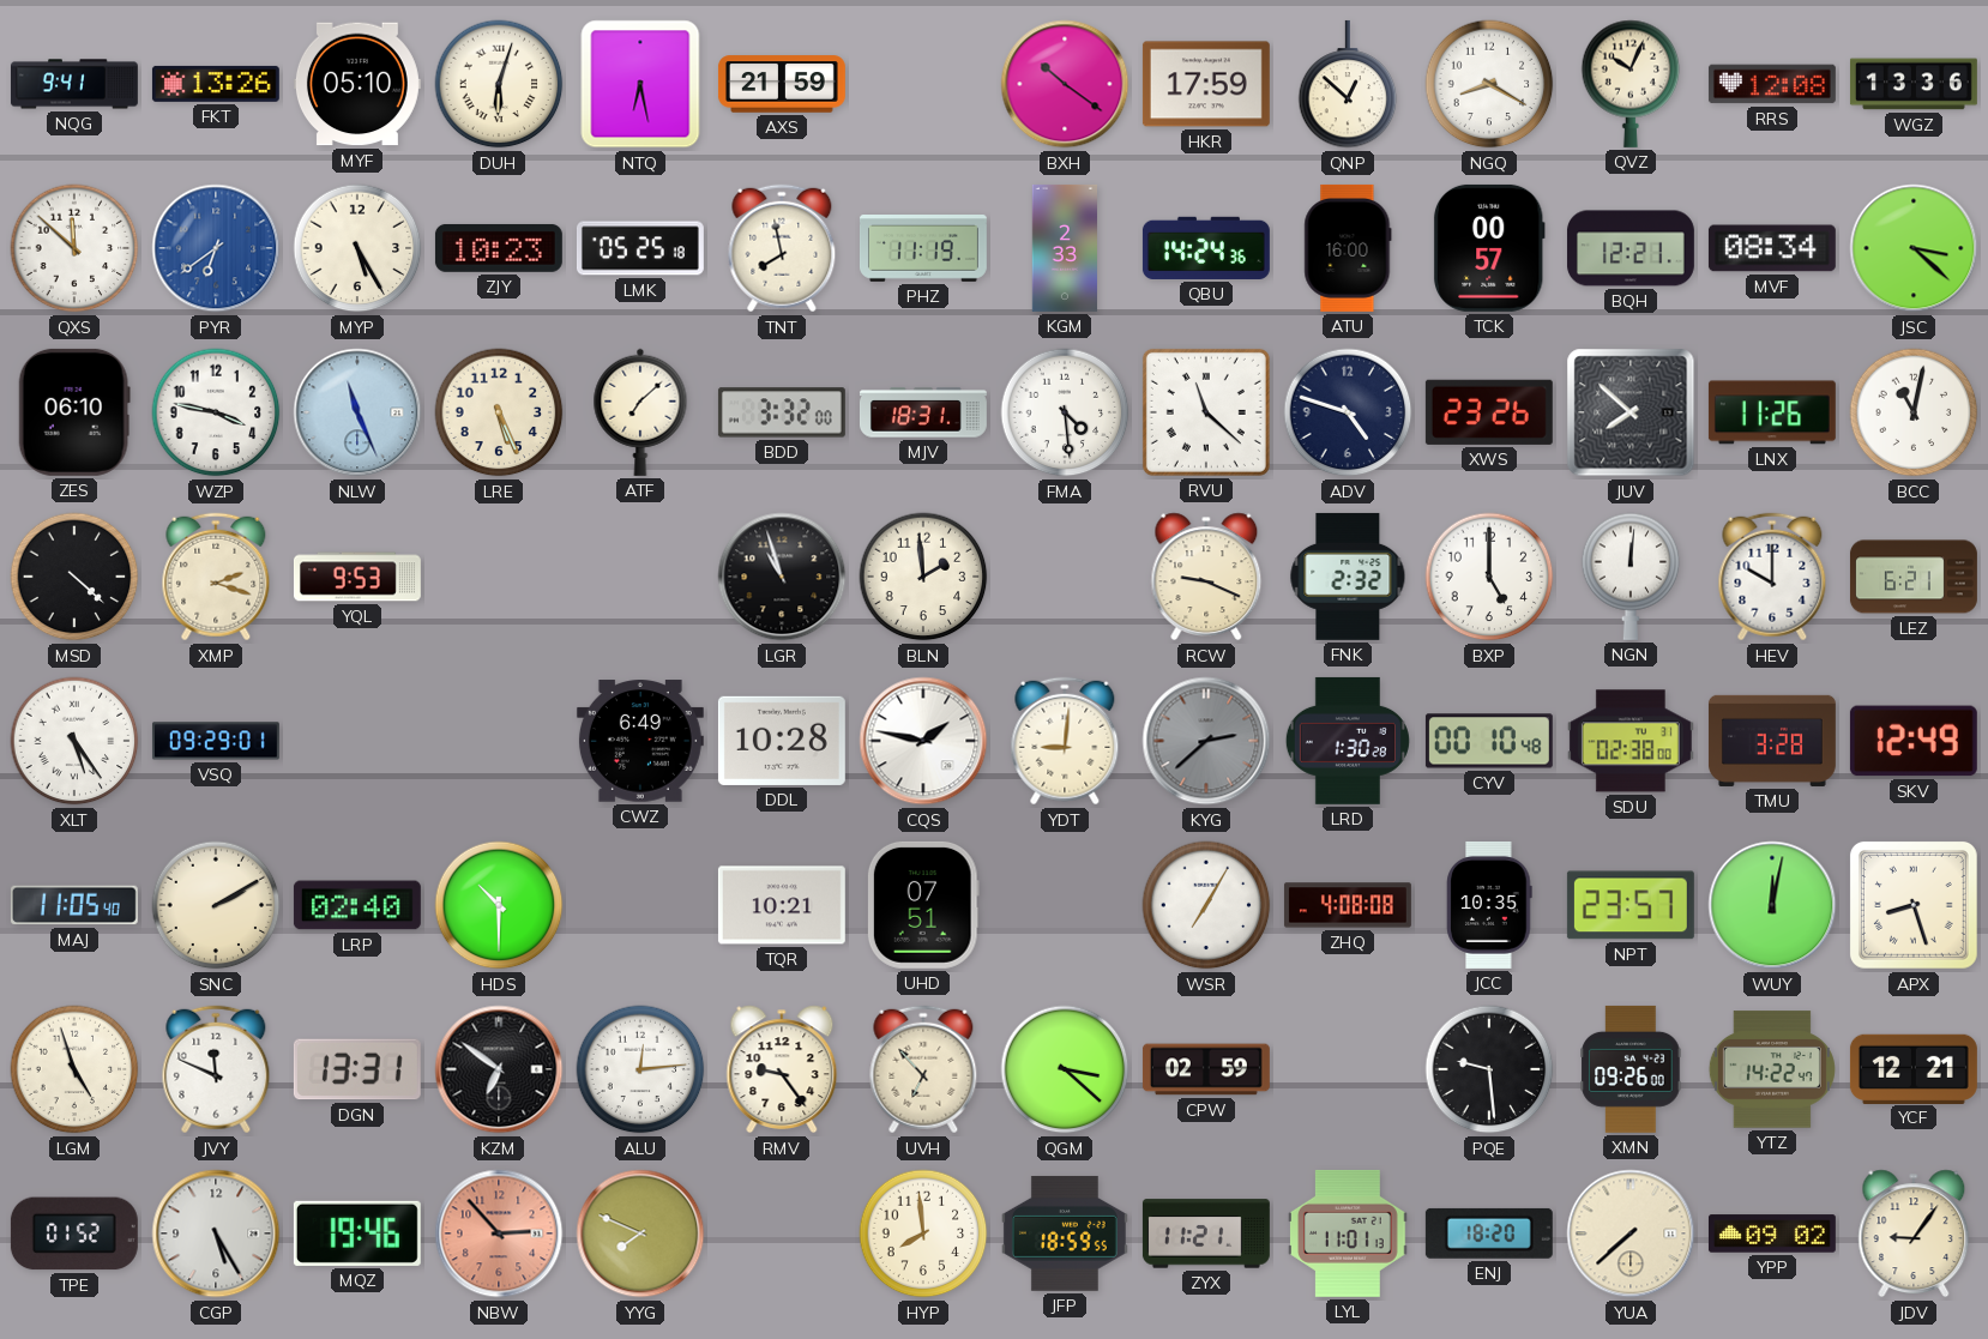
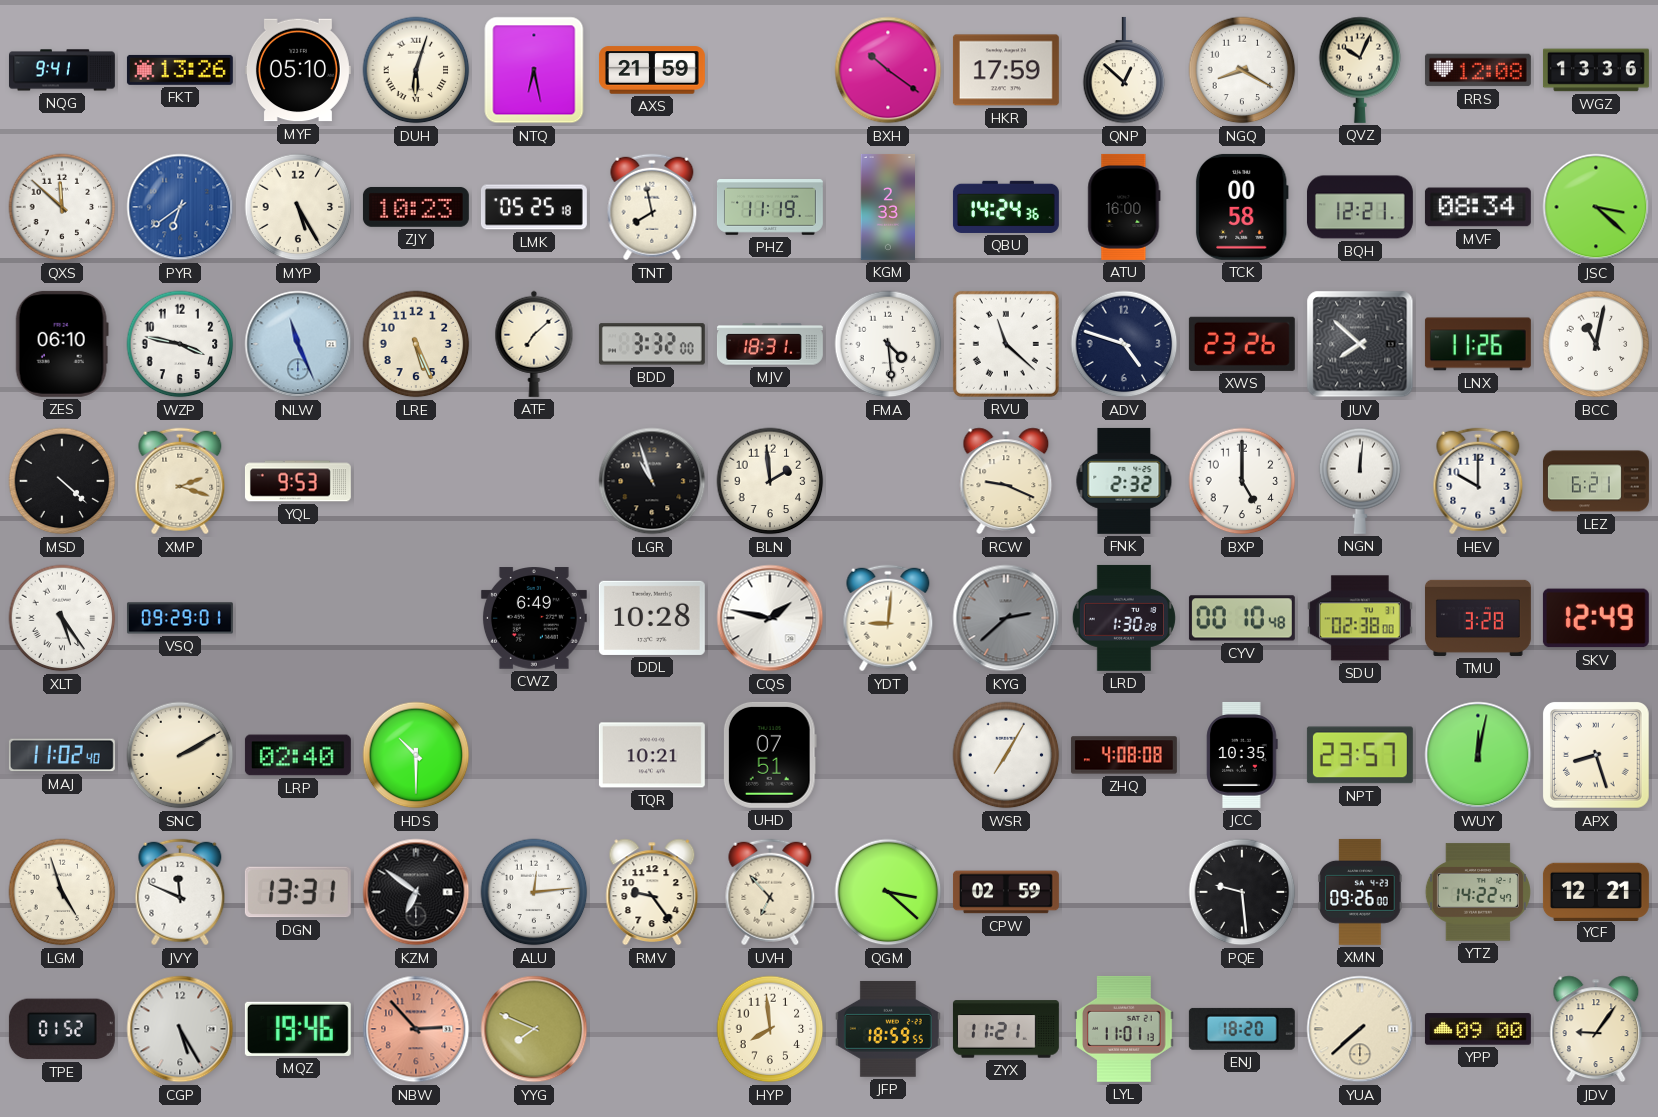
TCK: 00:57 -> 00:58
MAJ: 11:05 -> 11:02
YPP: 09:02 -> 09:00
